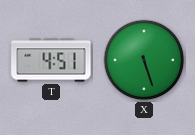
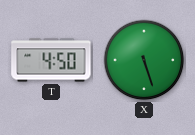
T: 4:51 -> 4:50
